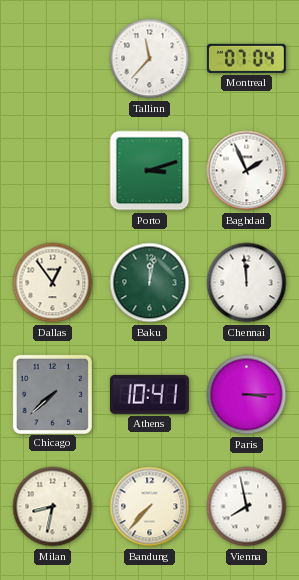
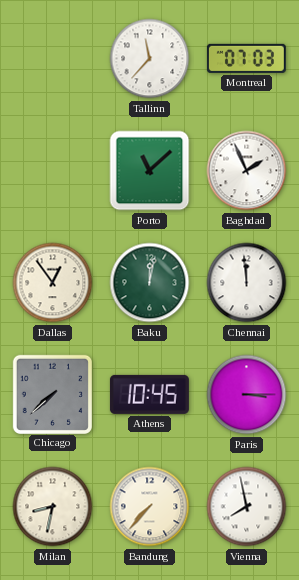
Montreal: 07:04 -> 07:03
Porto: 3:12 -> 11:08
Athens: 10:41 -> 10:45
